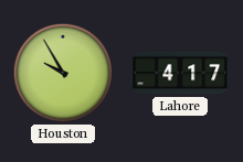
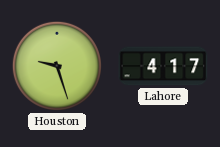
Houston: 9:55 -> 9:27
